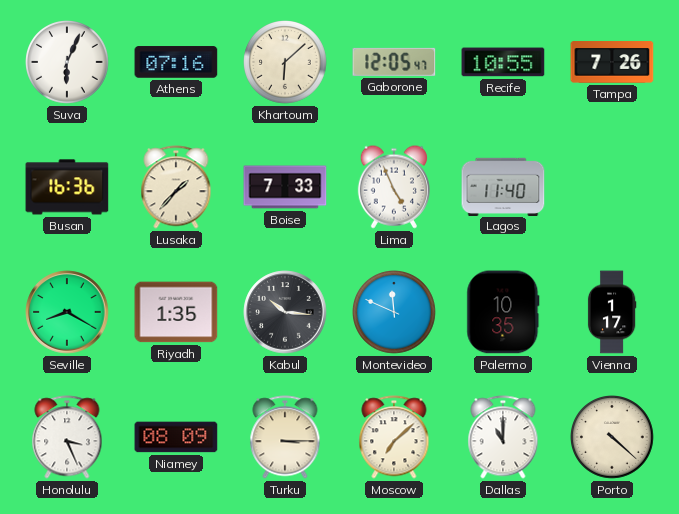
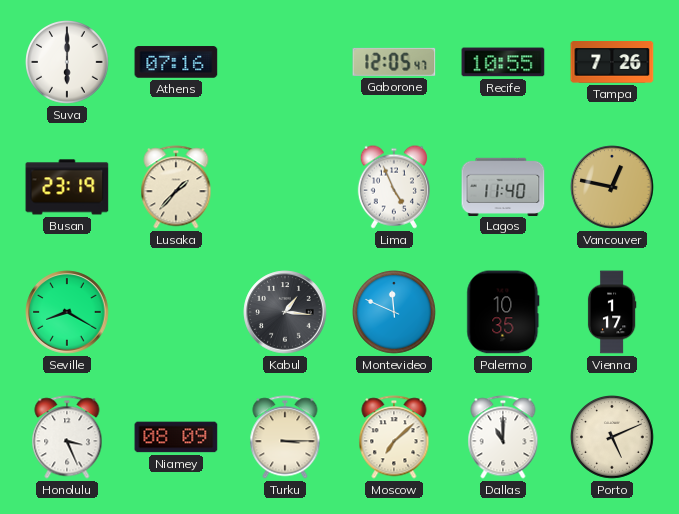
Suva: 6:04 -> 6:00
Khartoum: 6:08 -> none
Busan: 16:36 -> 23:19
Boise: 7:33 -> none
Vancouver: none -> 12:47
Riyadh: 1:35 -> none
Kabul: 10:16 -> 1:16
Porto: 4:22 -> 5:11
